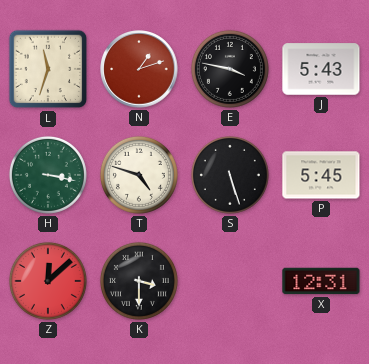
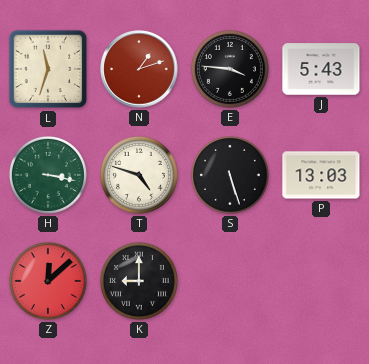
E: 3:47 -> 3:46
P: 5:45 -> 13:03
K: 3:30 -> 9:00
X: 12:31 -> none
